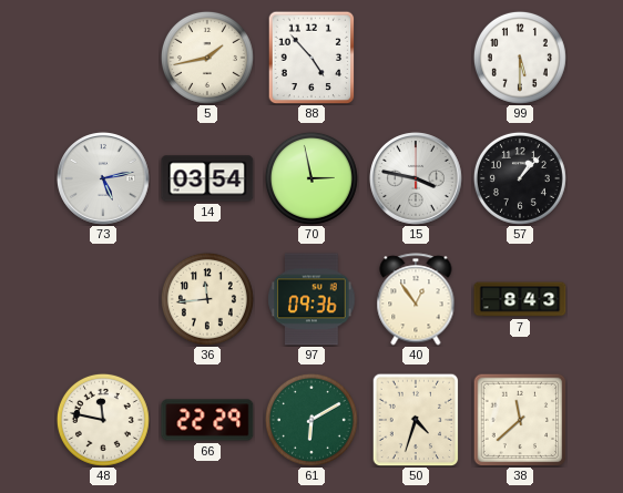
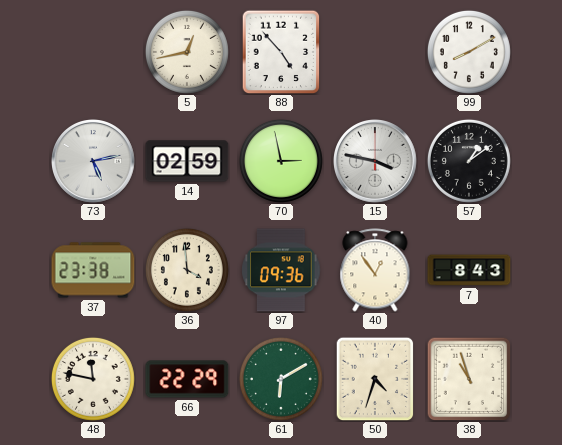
5: 1:43 -> 12:43
99: 5:30 -> 8:10
14: 03:54 -> 02:59
57: 1:07 -> 1:09
37: none -> 23:38
36: 11:44 -> 3:59
38: 11:38 -> 10:57
